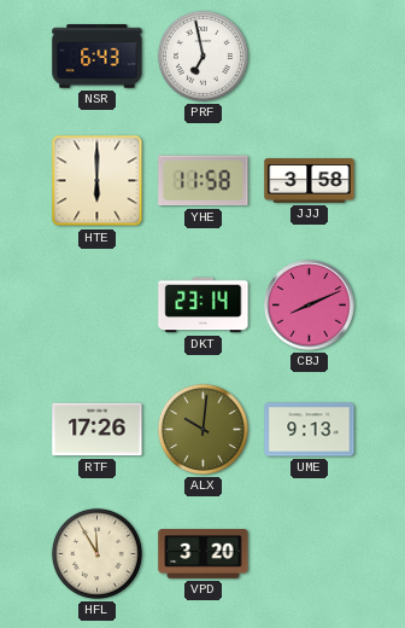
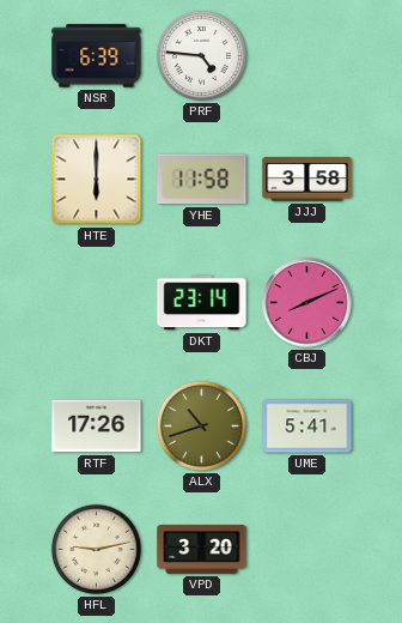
NSR: 6:43 -> 6:39
PRF: 6:58 -> 4:46
ALX: 10:01 -> 10:42
UME: 9:13 -> 5:41
HFL: 11:55 -> 9:13
